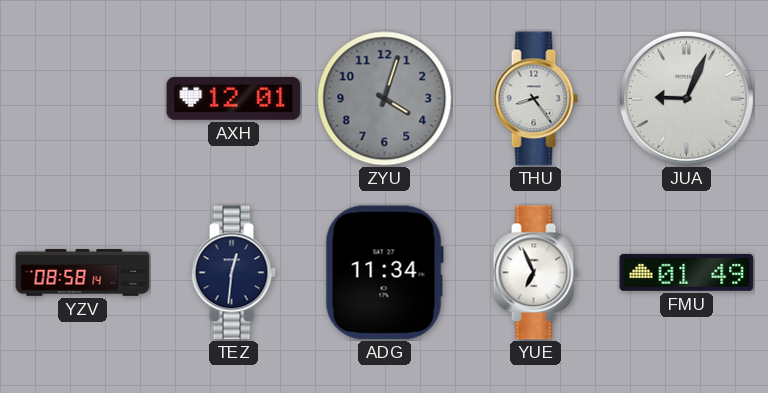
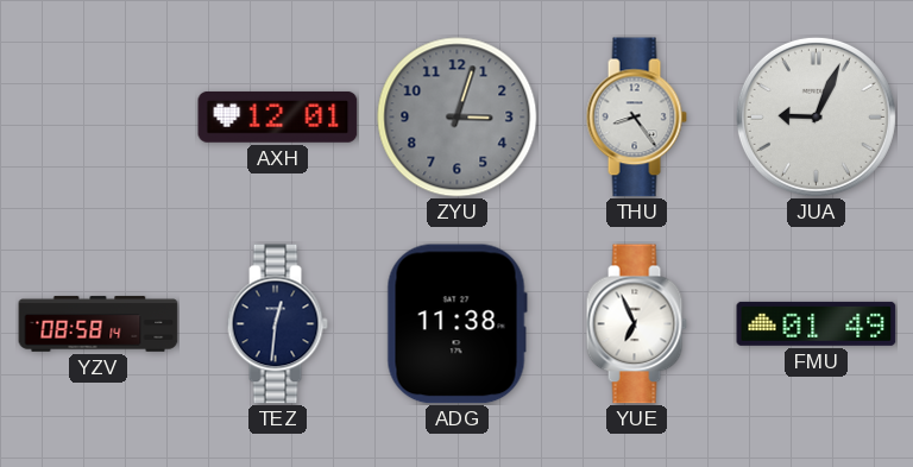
ZYU: 4:03 -> 3:03
ADG: 11:34 -> 11:38
